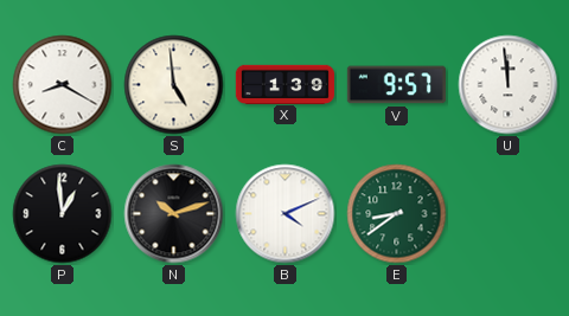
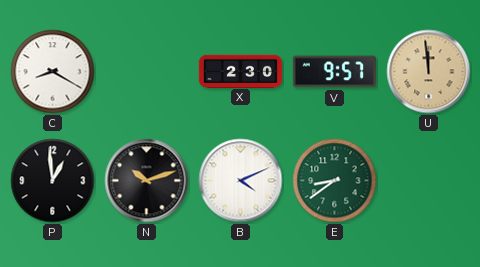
S: 4:59 -> none
X: 1:39 -> 2:30
U dial: white -> champagne
